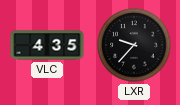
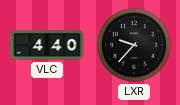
VLC: 4:35 -> 4:40
